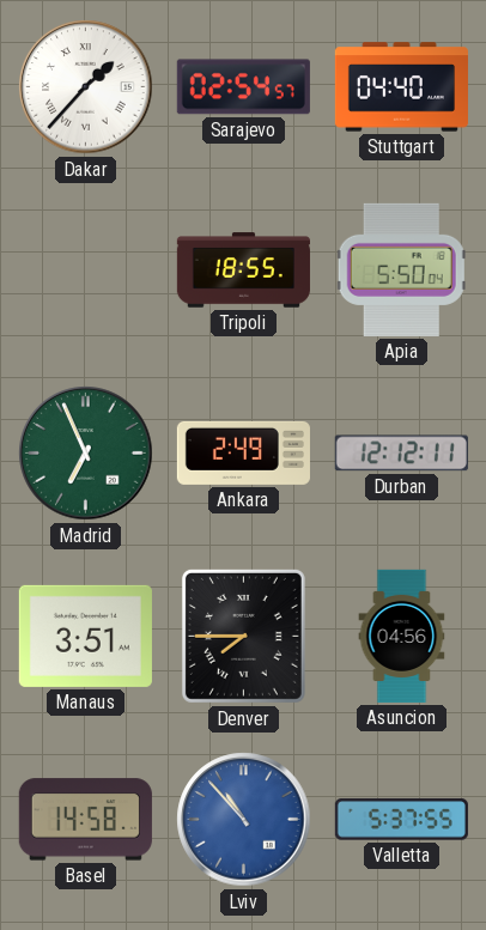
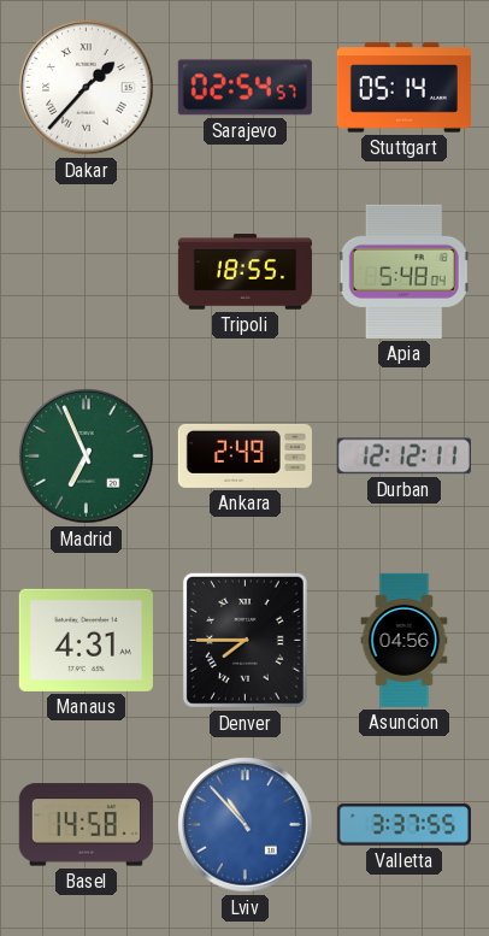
Stuttgart: 04:40 -> 05:14
Apia: 5:50 -> 5:48
Manaus: 3:51 -> 4:31
Valletta: 5:37 -> 3:37
